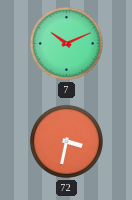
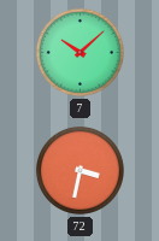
7: 10:11 -> 10:08
